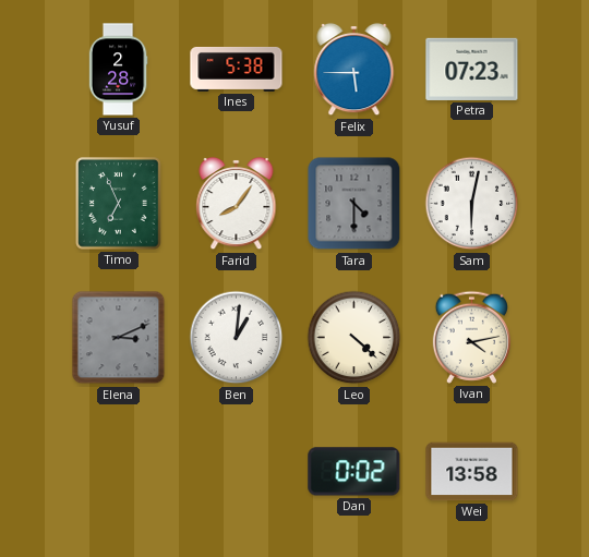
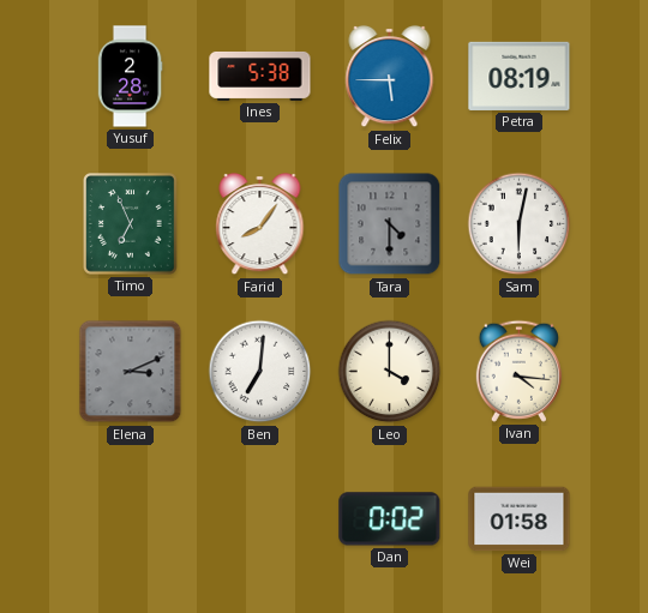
Petra: 07:23 -> 08:19
Ben: 1:01 -> 7:01
Leo: 4:22 -> 4:00
Ivan: 4:13 -> 4:16
Wei: 13:58 -> 01:58
